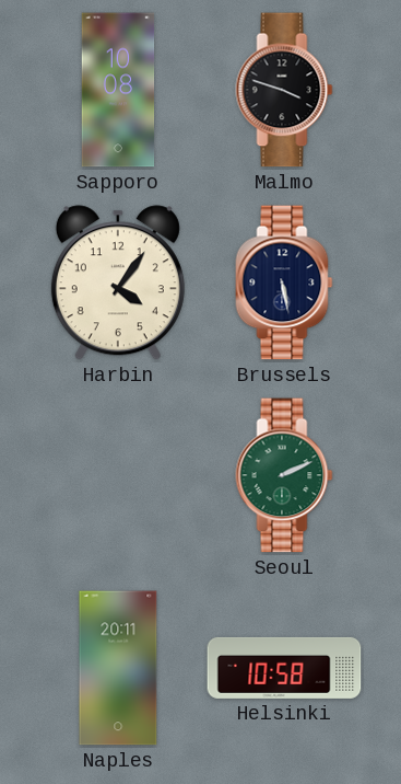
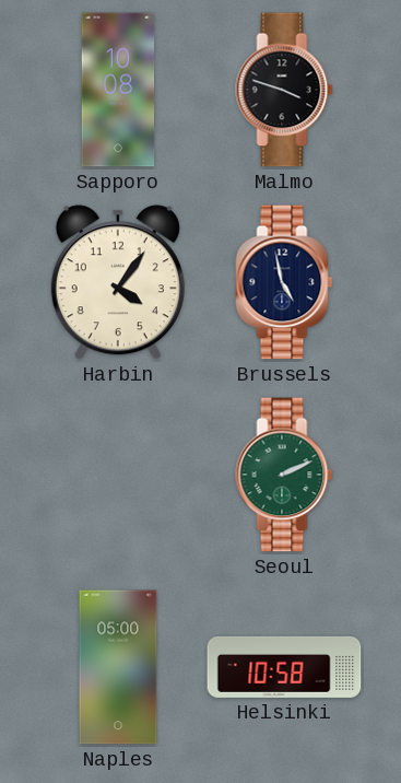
Brussels: 5:28 -> 4:58
Naples: 20:11 -> 05:00
